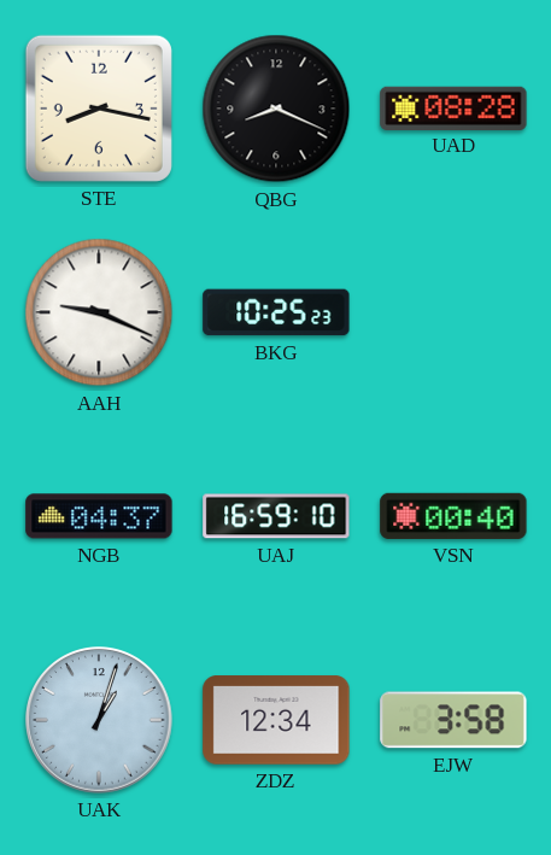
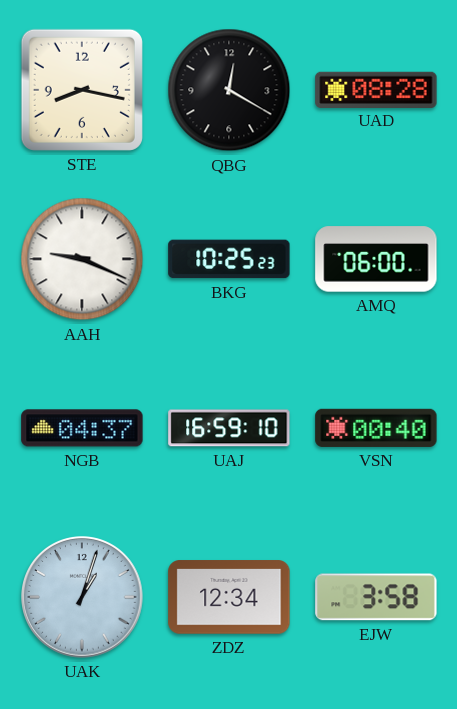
QBG: 8:19 -> 12:20
AMQ: none -> 06:00
